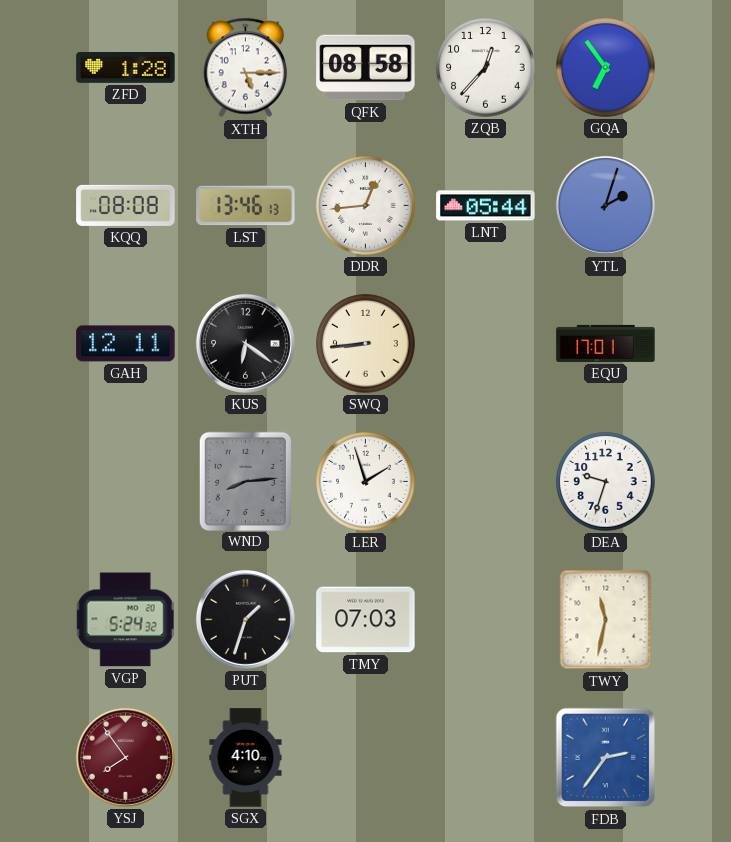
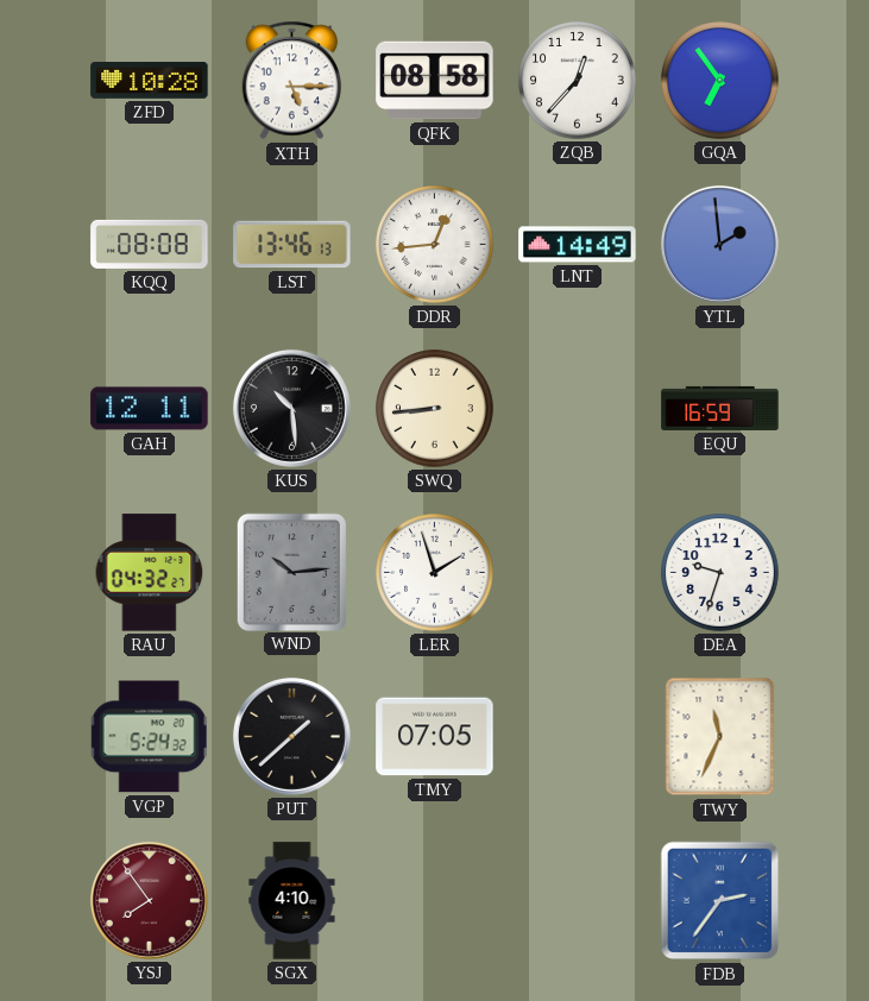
ZFD: 1:28 -> 10:28
LNT: 05:44 -> 14:49
YTL: 2:03 -> 1:59
KUS: 6:21 -> 10:29
EQU: 17:01 -> 16:59
RAU: none -> 04:32
WND: 8:14 -> 10:14
PUT: 1:33 -> 1:38
TMY: 07:03 -> 07:05
TWY: 11:32 -> 11:34
